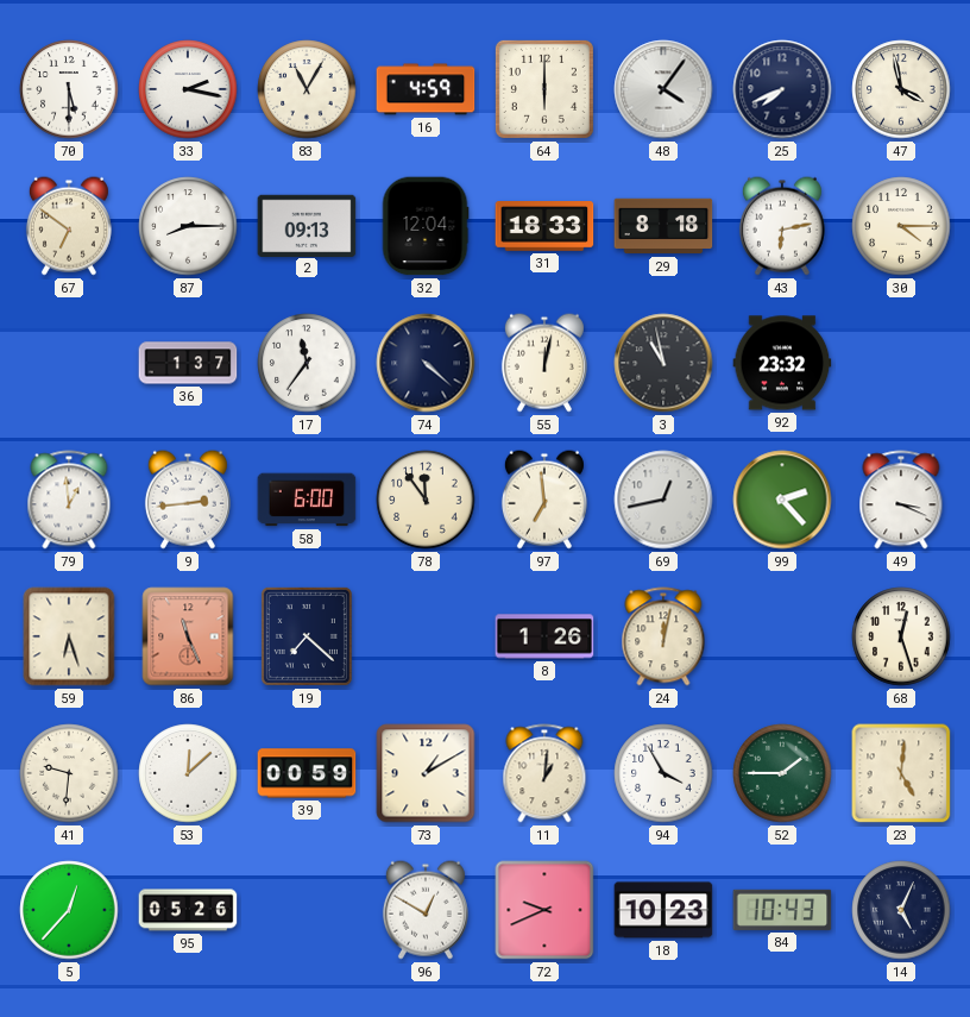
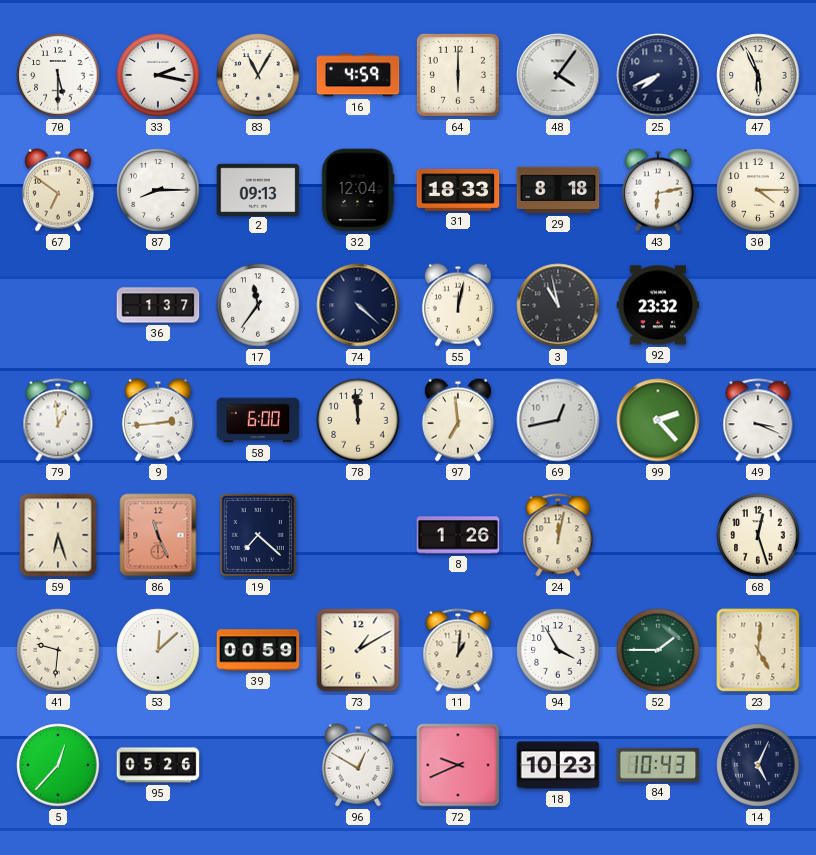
47: 3:58 -> 5:56
78: 11:54 -> 11:59
